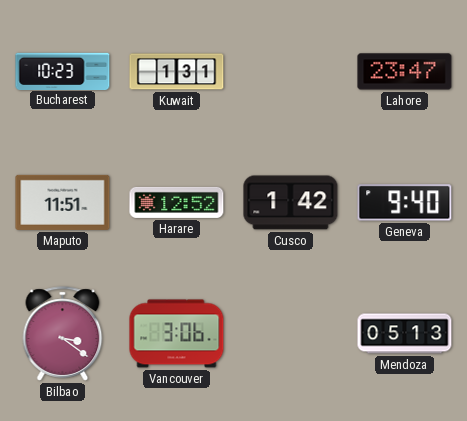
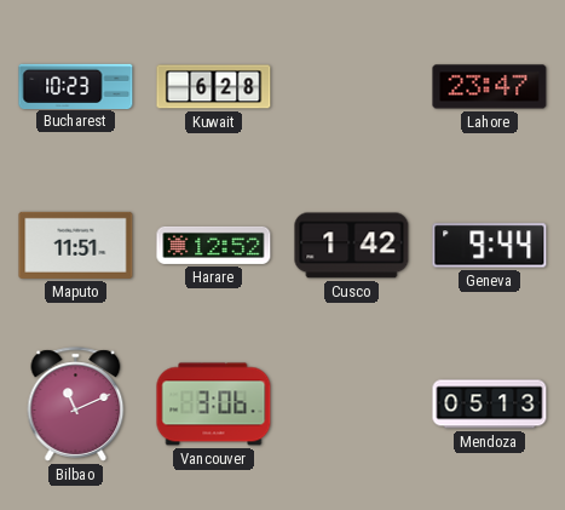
Kuwait: 1:31 -> 6:28
Geneva: 9:40 -> 9:44
Bilbao: 3:21 -> 11:11
